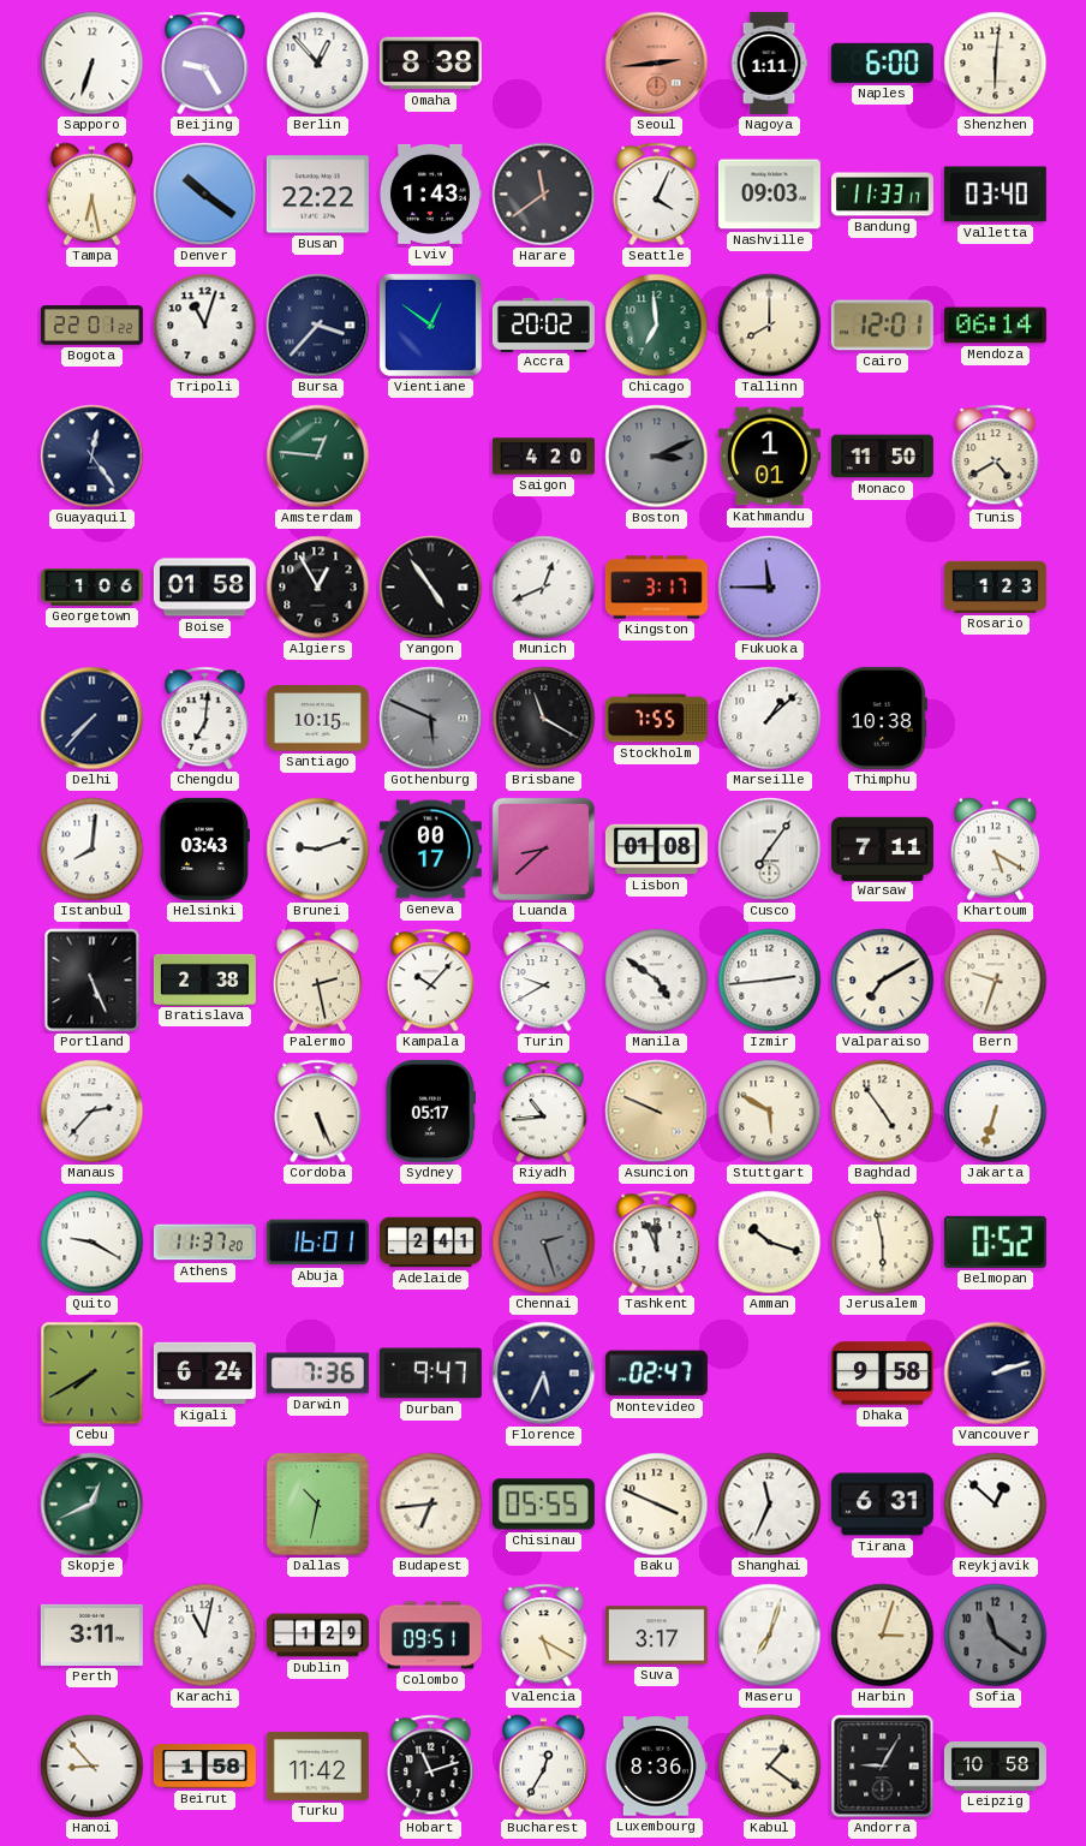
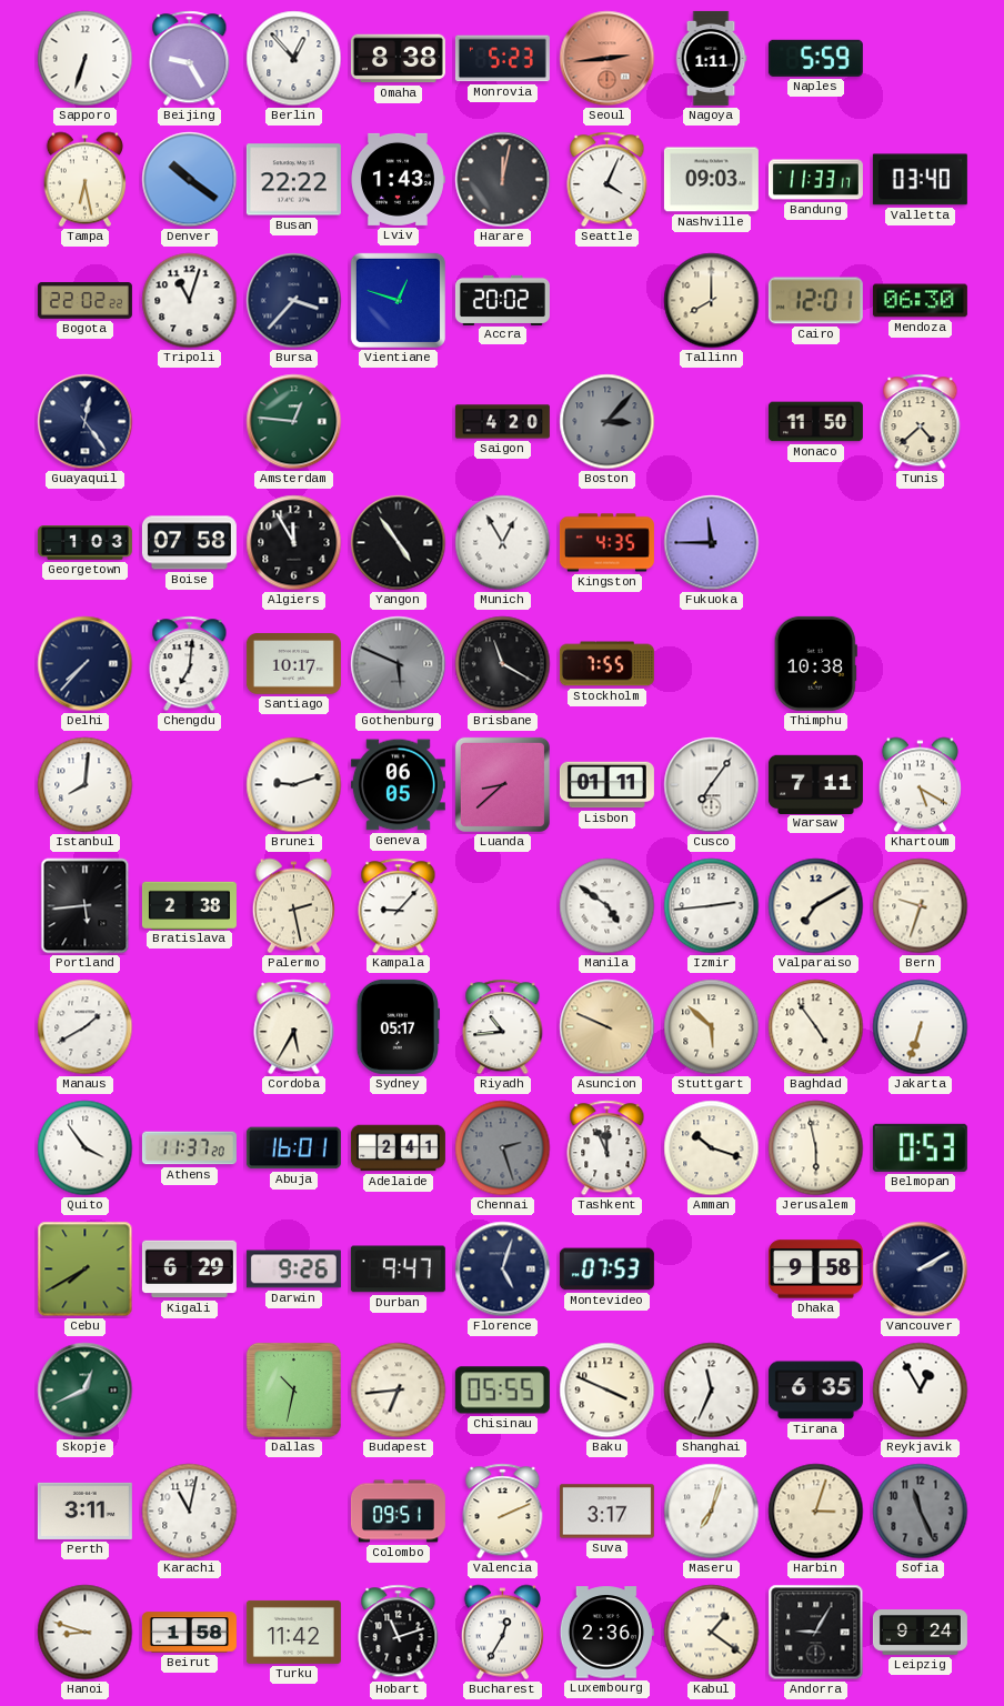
Monrovia: none -> 5:23
Naples: 6:00 -> 5:59
Shenzhen: 6:01 -> none
Harare: 11:39 -> 12:02
Bogota: 22:01 -> 22:02
Vientiane: 12:51 -> 12:48
Chicago: 6:59 -> none
Mendoza: 06:14 -> 06:30
Boston: 3:11 -> 3:07
Kathmandu: 1:01 -> none
Tunis: 4:40 -> 4:38
Georgetown: 1:06 -> 1:03
Boise: 01:58 -> 07:58
Algiers: 12:55 -> 11:55
Munich: 12:41 -> 12:55
Kingston: 3:17 -> 4:35
Rosario: 1:23 -> none
Santiago: 10:15 -> 10:17
Marseille: 1:08 -> none
Helsinki: 03:43 -> none
Geneva: 00:17 -> 06:05
Lisbon: 01:08 -> 01:11
Portland: 5:26 -> 5:44
Kampala: 10:07 -> 9:07
Turin: 9:40 -> none
Manaus: 2:37 -> 1:40
Cordoba: 5:26 -> 5:35
Stuttgart: 5:50 -> 5:52
Quito: 9:20 -> 3:54
Belmopan: 0:52 -> 0:53
Kigali: 6:24 -> 6:29
Darwin: 7:36 -> 9:26
Florence: 5:34 -> 5:03
Montevideo: 02:47 -> 07:53
Vancouver: 2:12 -> 2:10
Tirana: 6:31 -> 6:35
Reykjavik: 12:52 -> 12:55
Dublin: 1:29 -> none
Valencia: 5:20 -> 2:11
Sofia: 11:21 -> 11:26
Hanoi: 8:53 -> 8:48
Luxembourg: 8:36 -> 2:36
Leipzig: 10:58 -> 9:24
